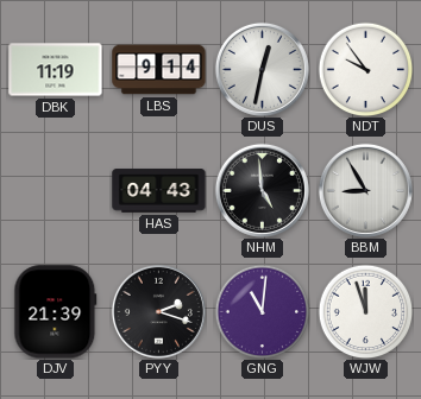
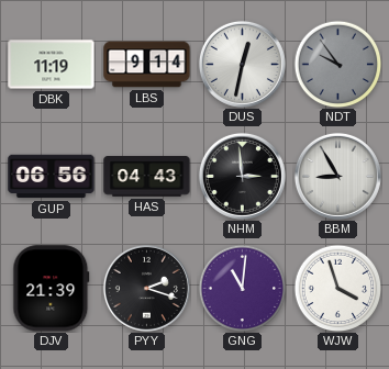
NDT dial: white -> grey
GUP: none -> 06:56
NHM: 4:59 -> 2:59
WJW: 11:57 -> 3:57
